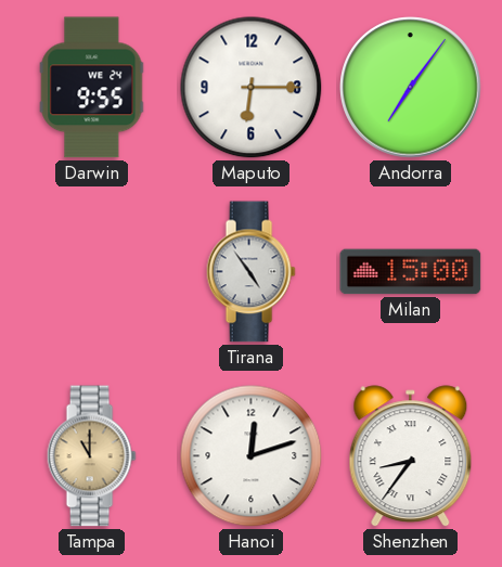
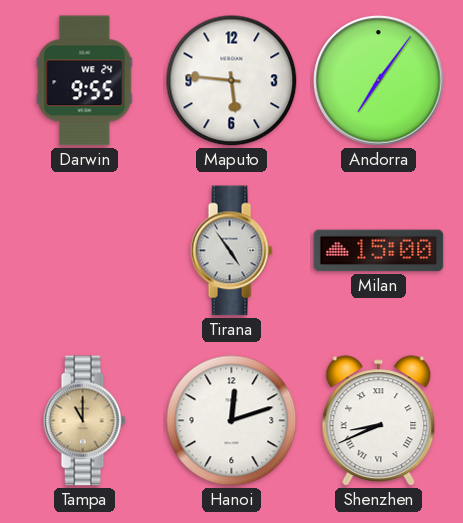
Maputo: 6:15 -> 5:46
Shenzhen: 8:36 -> 8:41
